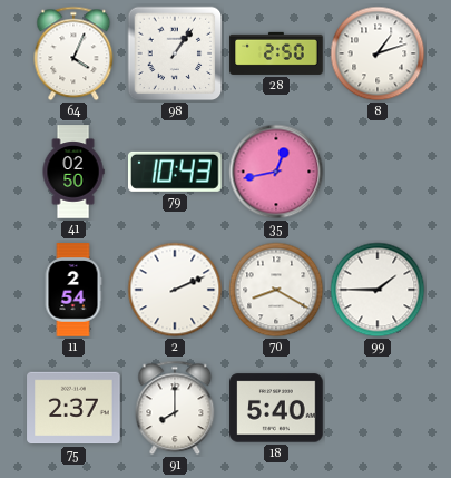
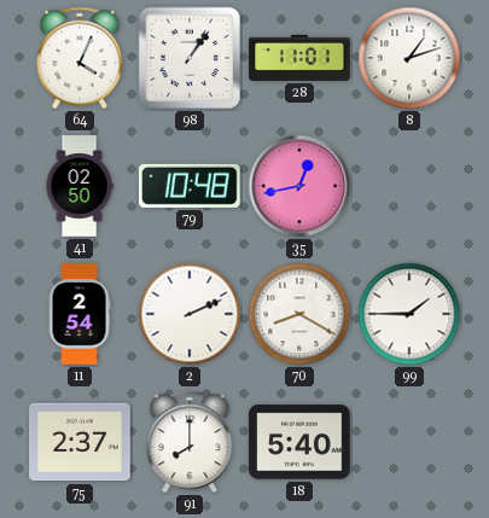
28: 2:50 -> 11:01
79: 10:43 -> 10:48
